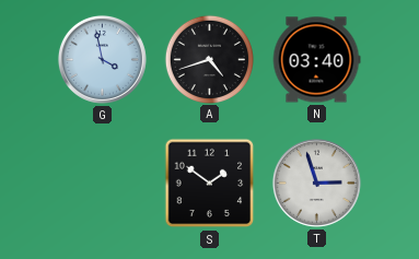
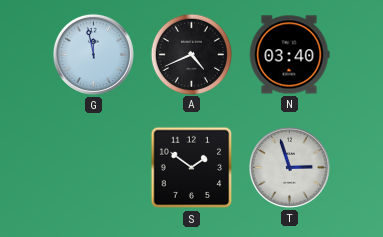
G: 3:58 -> 11:58
A: 4:42 -> 4:41
